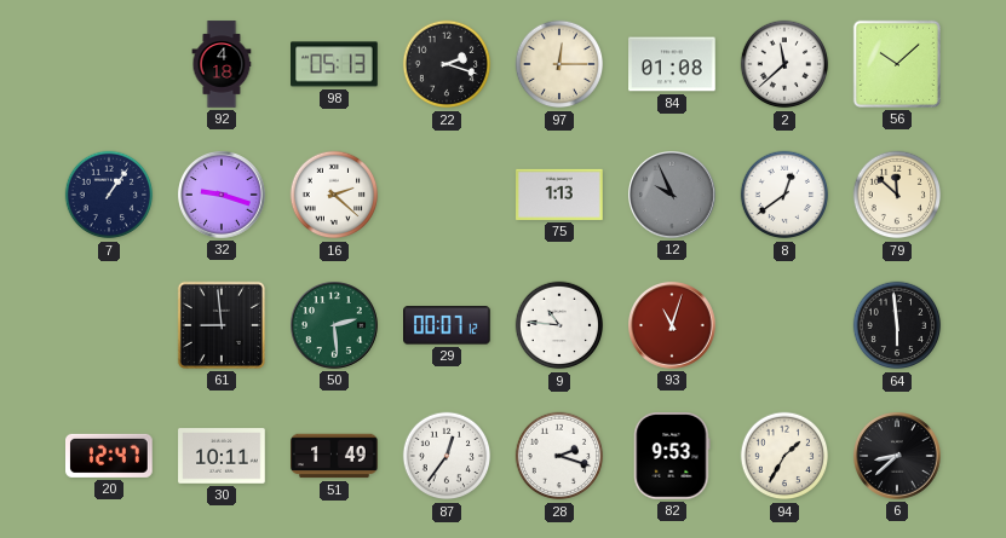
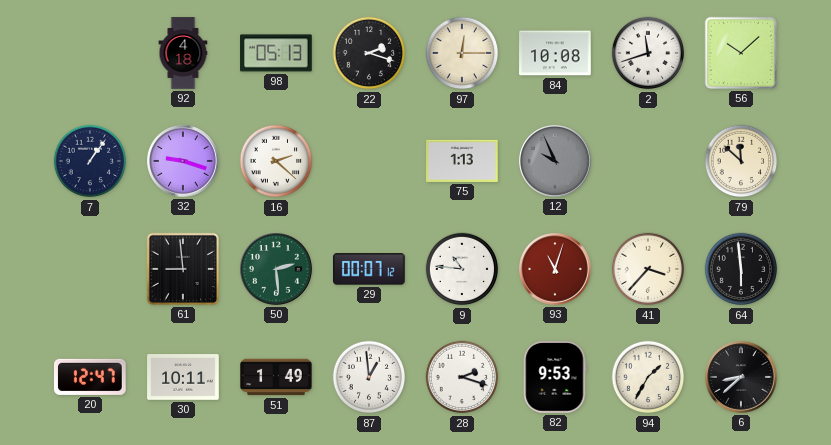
84: 01:08 -> 10:08
2: 11:38 -> 11:42
8: 12:39 -> none
41: none -> 3:37
87: 12:36 -> 12:59
